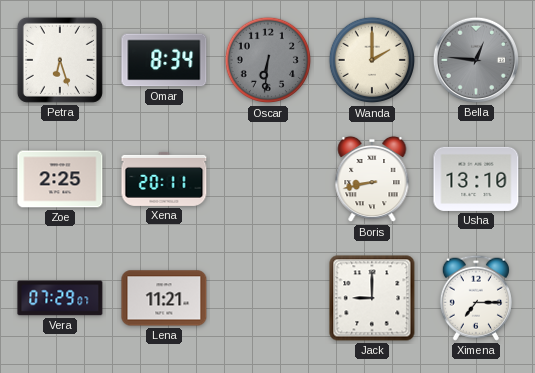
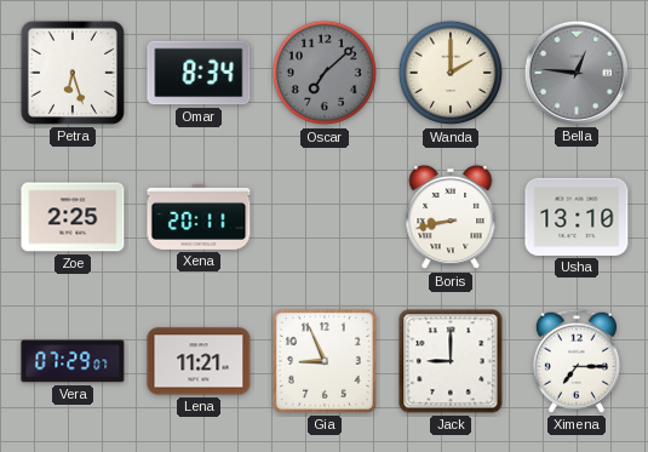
Oscar: 6:31 -> 7:08
Gia: none -> 8:56
